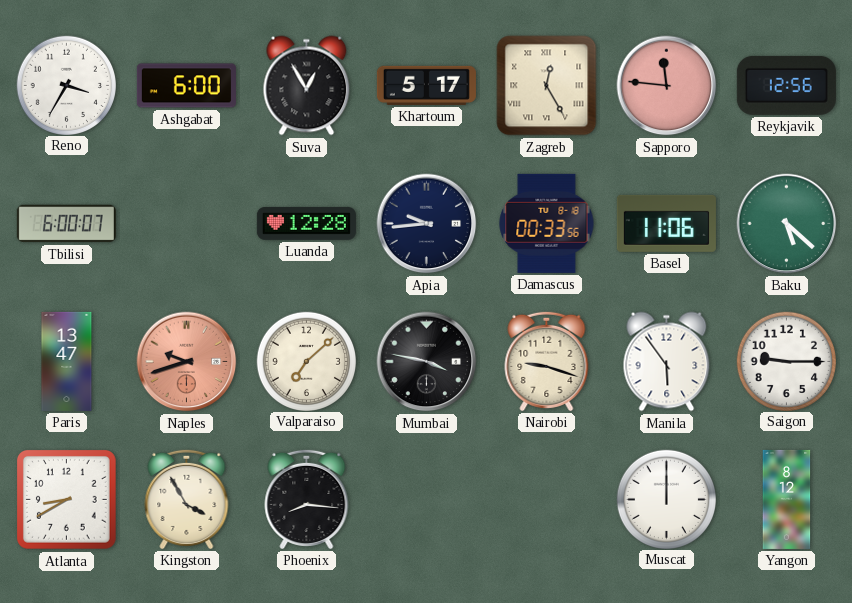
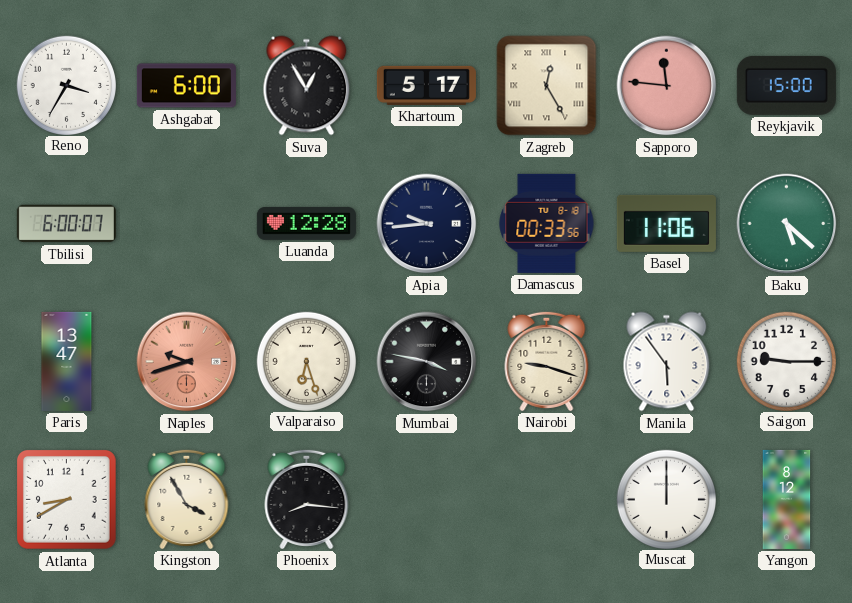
Reykjavik: 12:56 -> 15:00
Valparaiso: 7:08 -> 6:27
